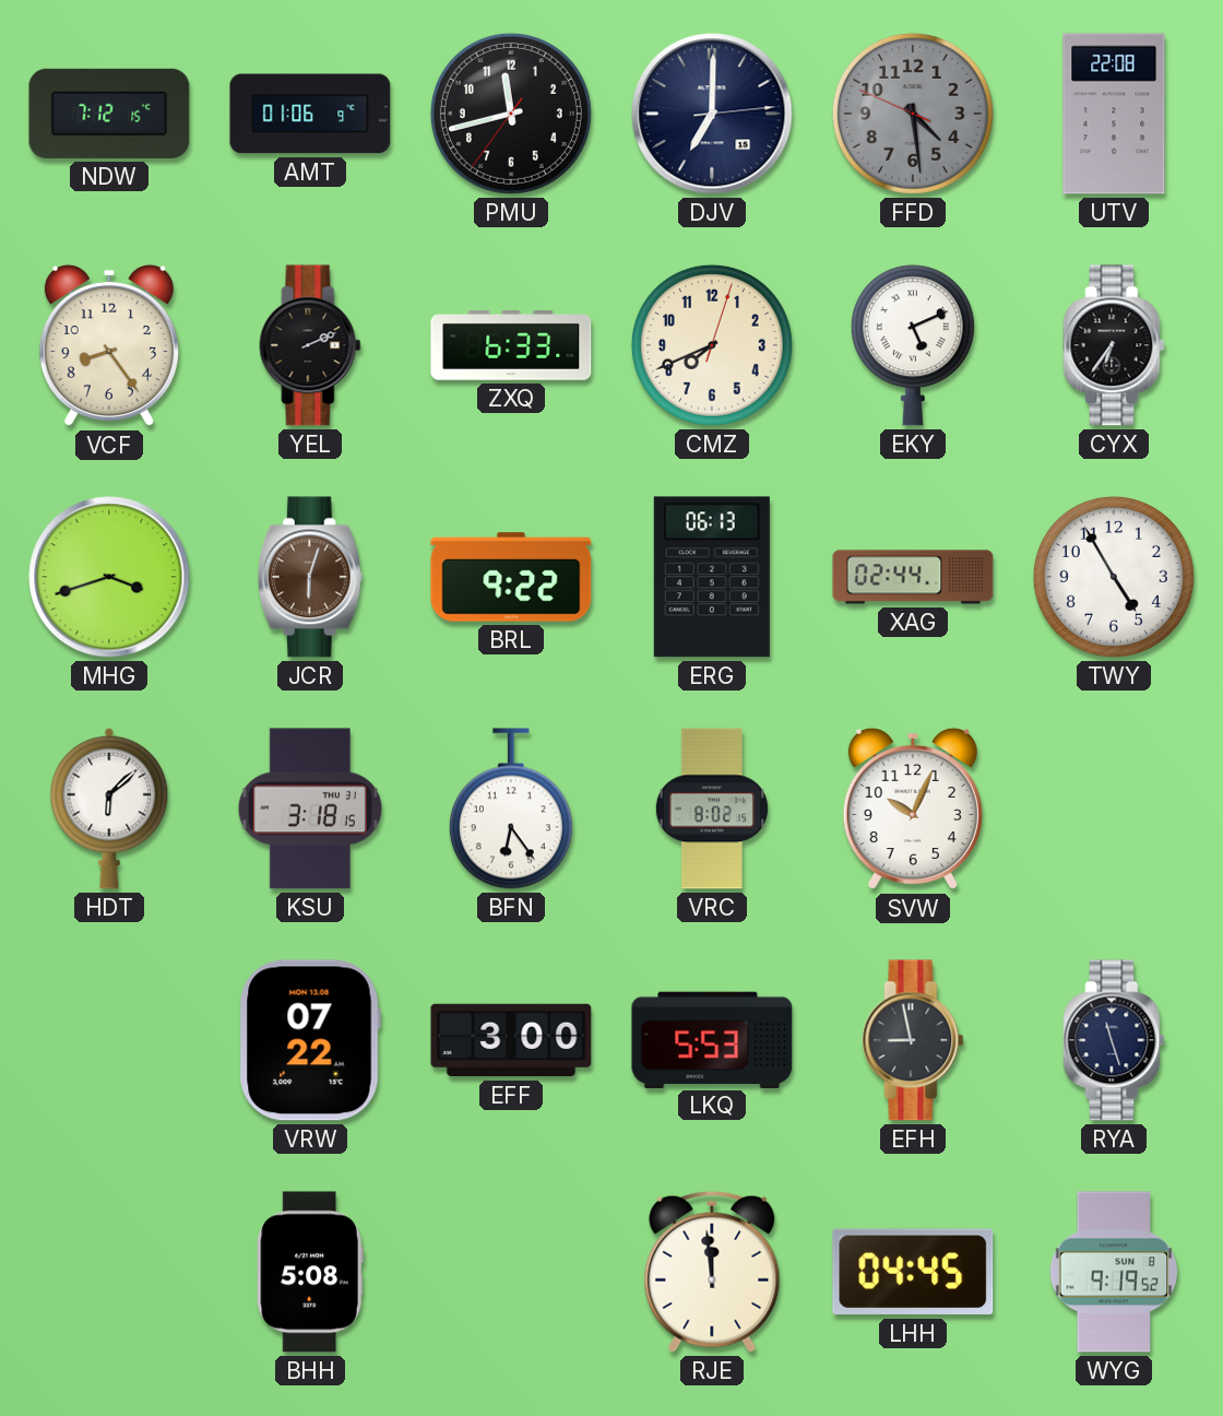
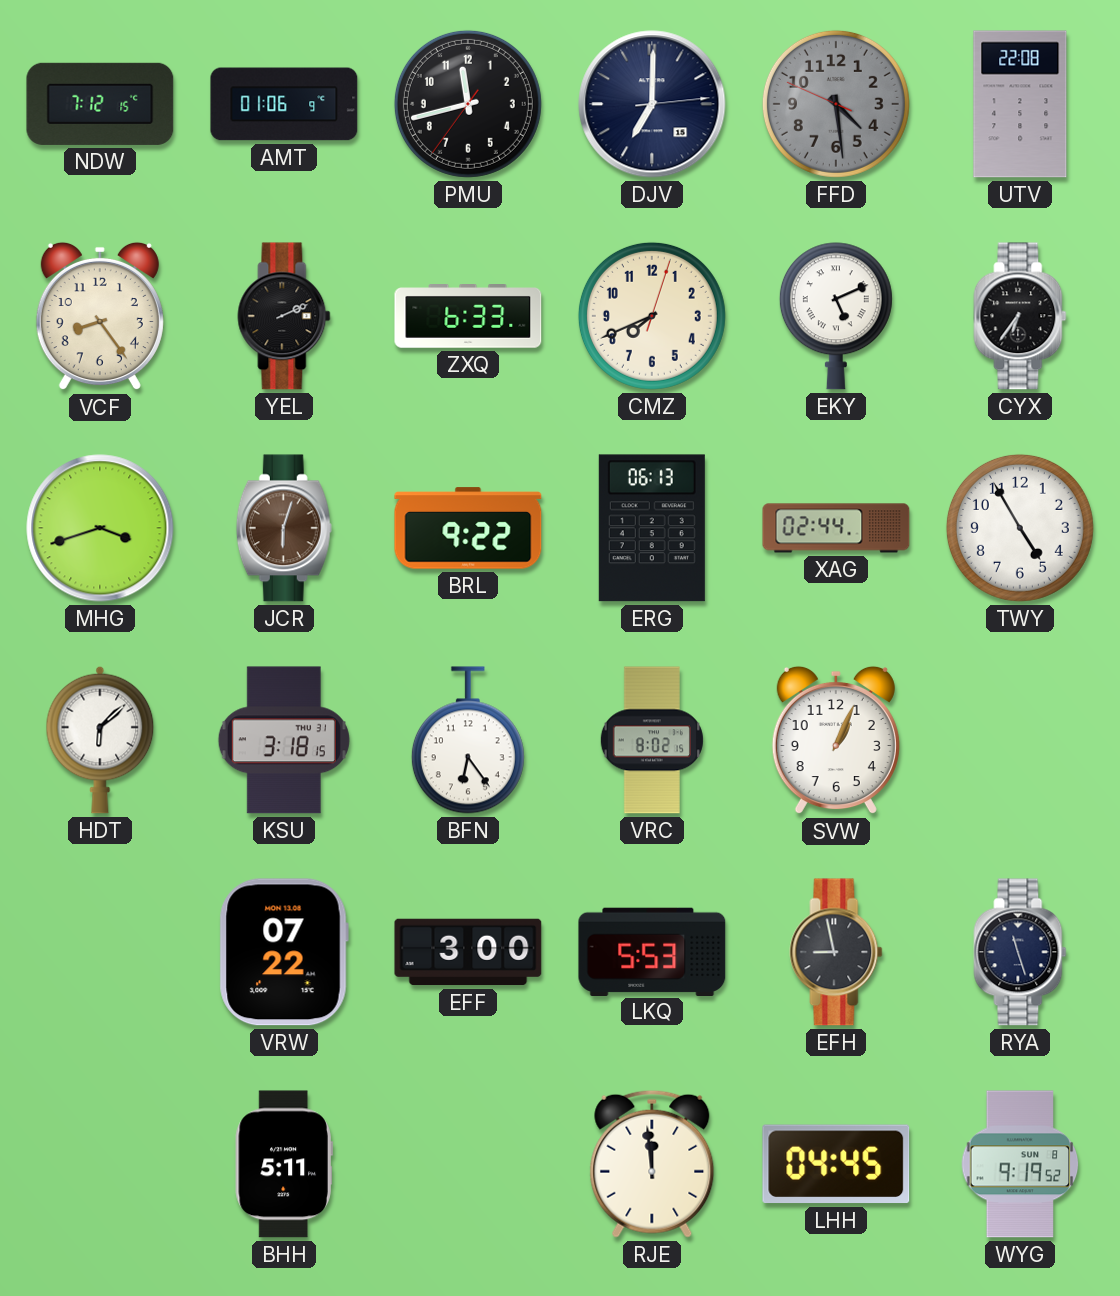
SVW: 10:04 -> 1:04
BHH: 5:08 -> 5:11
